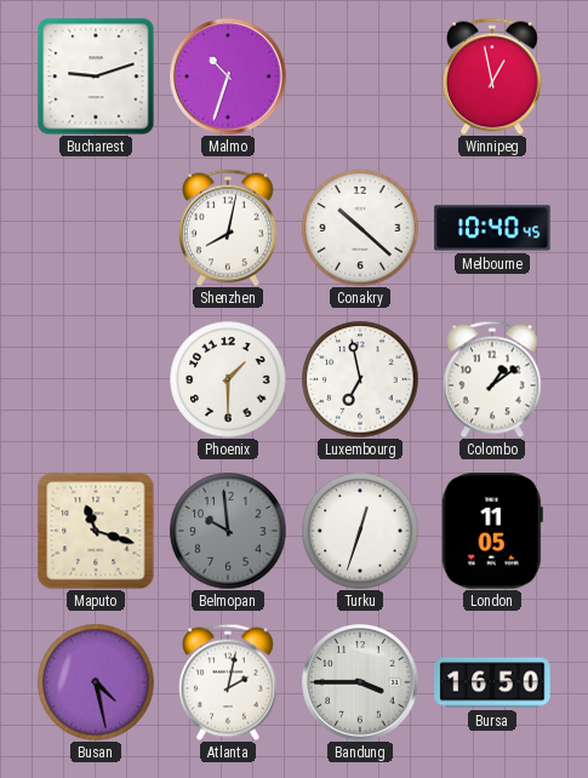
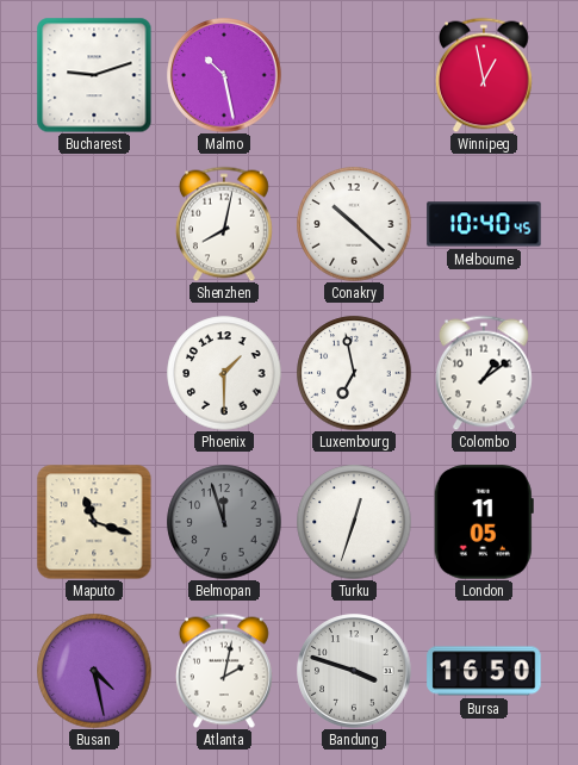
Malmo: 10:33 -> 10:28
Belmopan: 9:59 -> 11:57
Bandung: 3:45 -> 3:48
